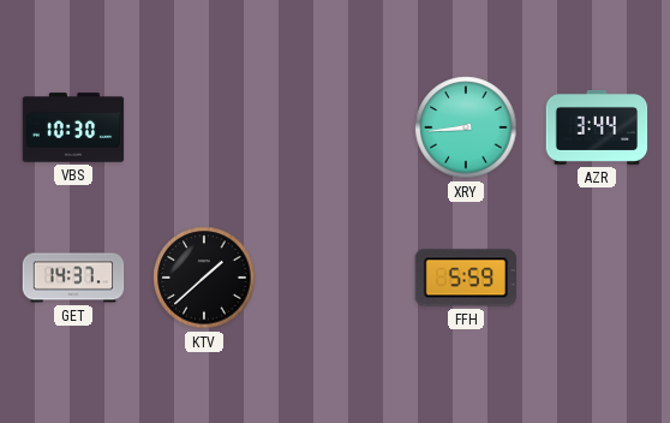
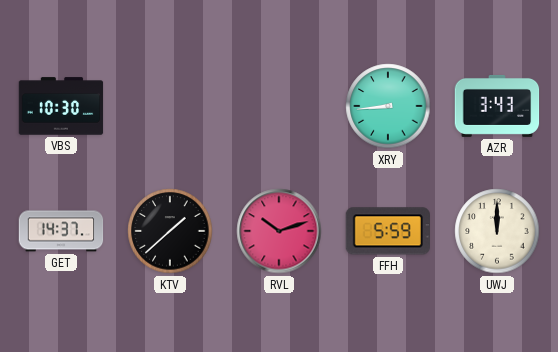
AZR: 3:44 -> 3:43
RVL: none -> 10:12
UWJ: none -> 12:00
